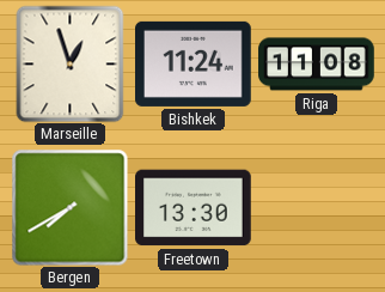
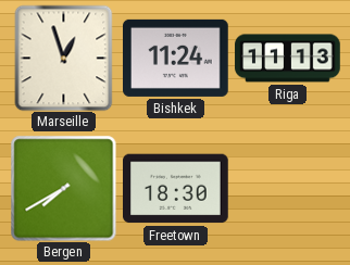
Riga: 11:08 -> 11:13
Freetown: 13:30 -> 18:30
